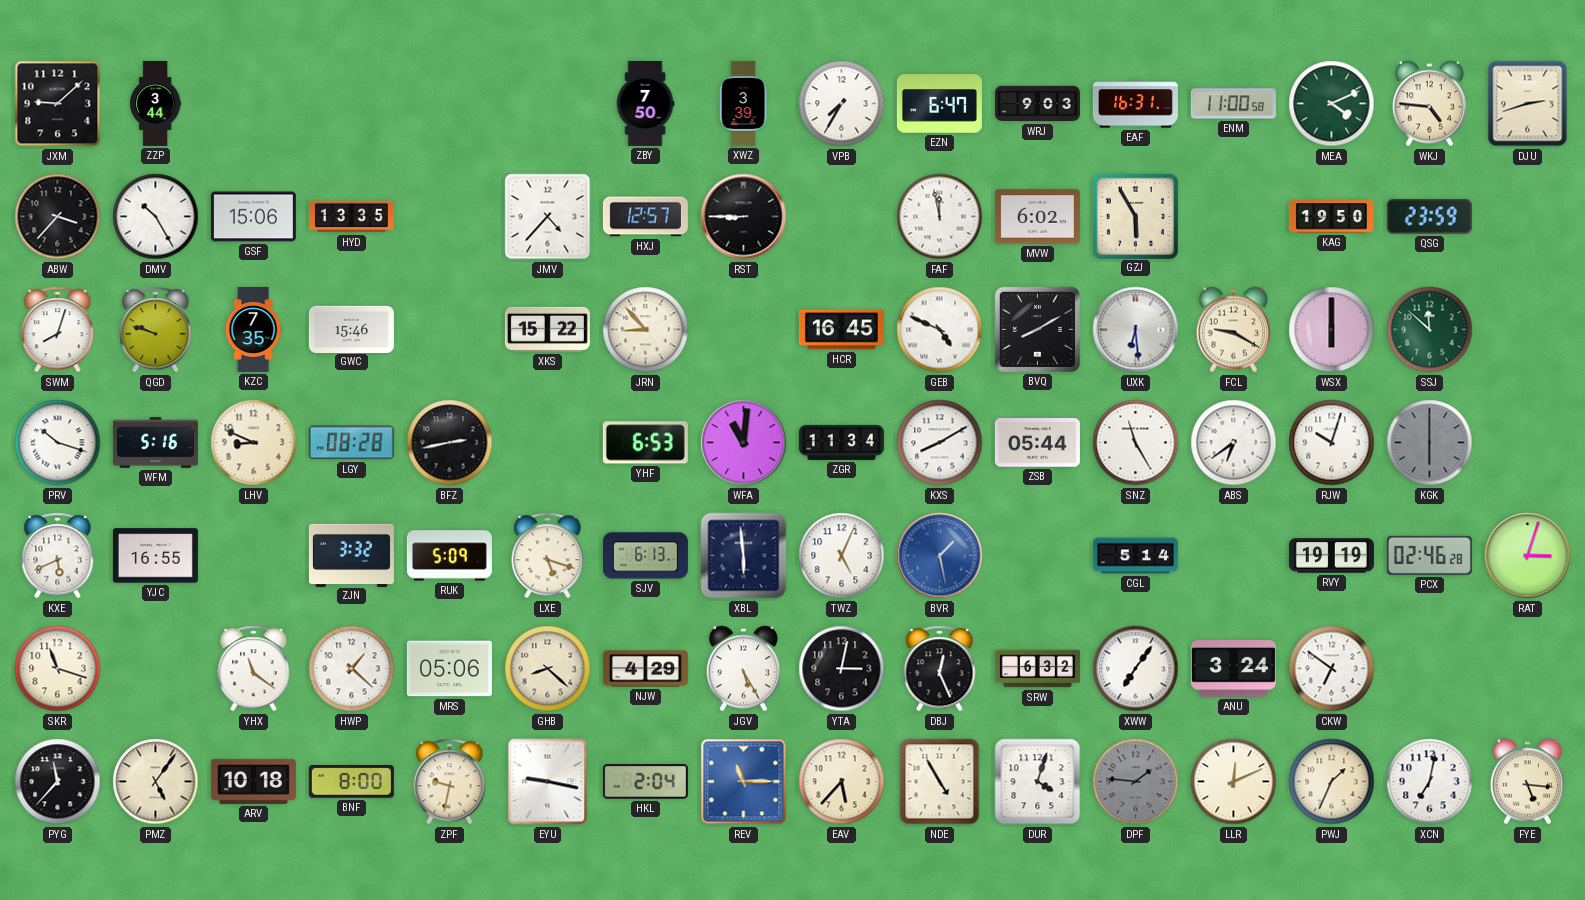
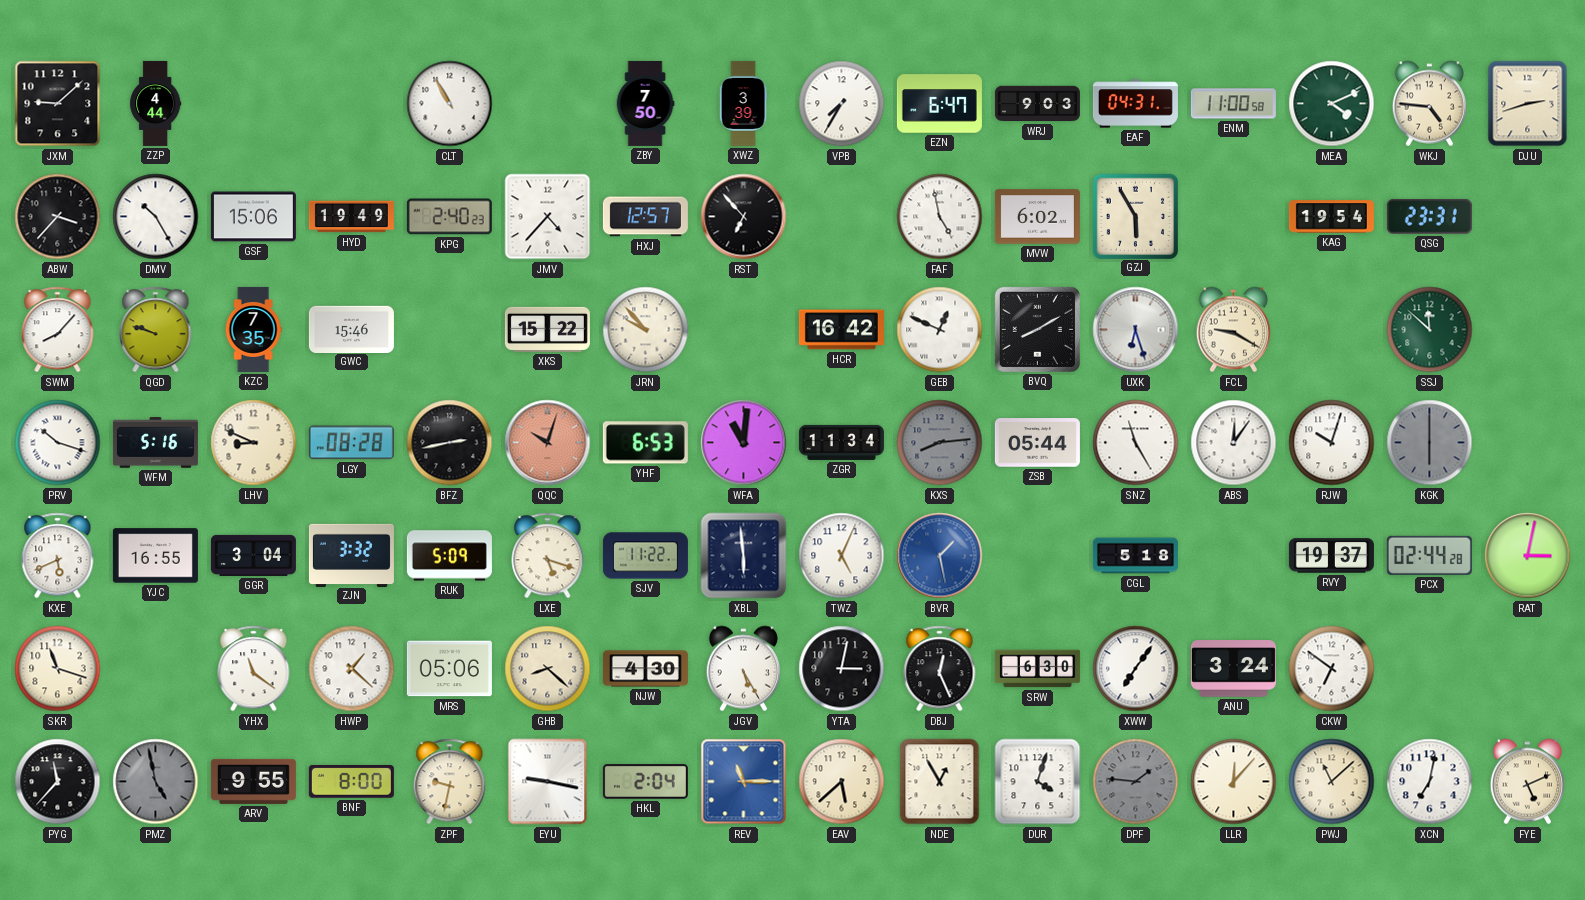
ZZP: 3:44 -> 4:44
CLT: none -> 10:55
EAF: 16:31 -> 04:31
HYD: 13:35 -> 19:49
KPG: none -> 2:40
RST: 8:45 -> 6:53
FAF: 11:58 -> 4:58
KAG: 19:50 -> 19:54
QSG: 23:59 -> 23:31
SWM: 8:03 -> 8:07
JRN: 8:53 -> 9:53
HCR: 16:45 -> 16:42
GEB: 4:49 -> 12:49
UXK: 6:29 -> 6:27
WSX: 6:00 -> none
QQC: none -> 10:03
KXS: 8:10 -> 8:14
KXS dial: white -> grey
ABS: 6:39 -> 12:06
GGR: none -> 3:04
SJV: 6:13 -> 11:22
CGL: 5:14 -> 5:18
RVY: 19:19 -> 19:37
PCX: 02:46 -> 02:44
RAT: 3:03 -> 3:02
NJW: 4:29 -> 4:30
SRW: 6:32 -> 6:30
PMZ: 5:06 -> 4:58
PMZ dial: cream -> grey
ARV: 10:18 -> 9:55
EAV: 5:37 -> 5:38
NDE: 4:55 -> 12:55
LLR: 12:11 -> 12:07
PWJ: 1:34 -> 11:08
FYE: 5:16 -> 5:11
